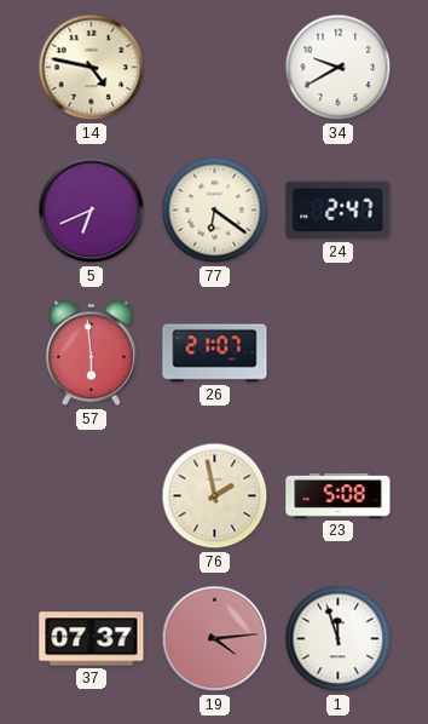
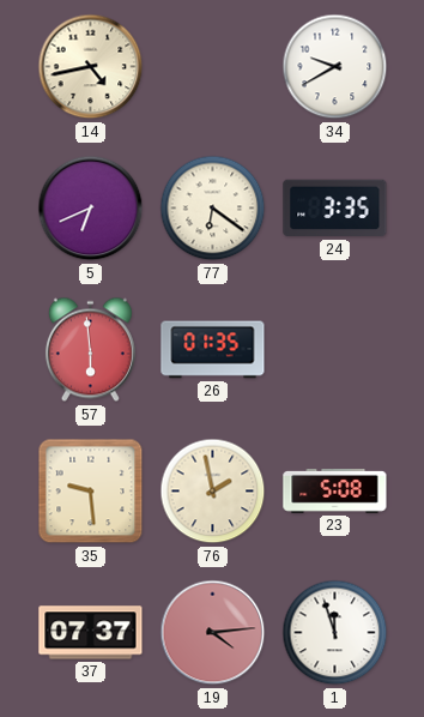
14: 4:47 -> 4:43
24: 2:47 -> 3:35
26: 21:07 -> 01:35
35: none -> 9:29
